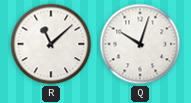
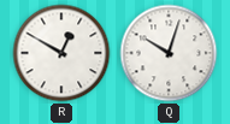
R: 11:08 -> 12:50
